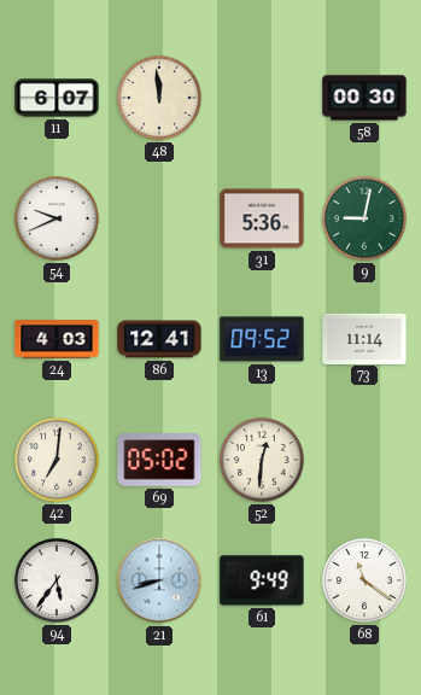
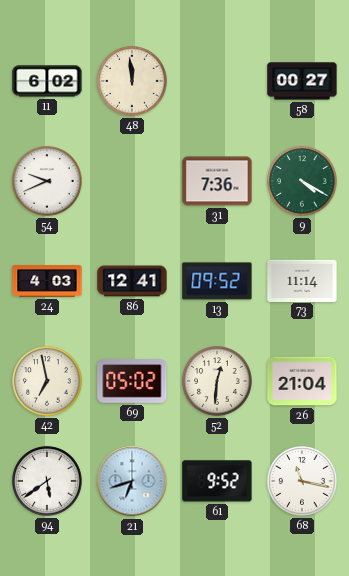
11: 6:07 -> 6:02
58: 00:30 -> 00:27
31: 5:36 -> 7:36
9: 9:02 -> 4:20
42: 7:01 -> 6:58
26: none -> 21:04
94: 5:36 -> 5:39
21: 8:42 -> 6:42
61: 9:49 -> 9:52
68: 11:21 -> 11:17
